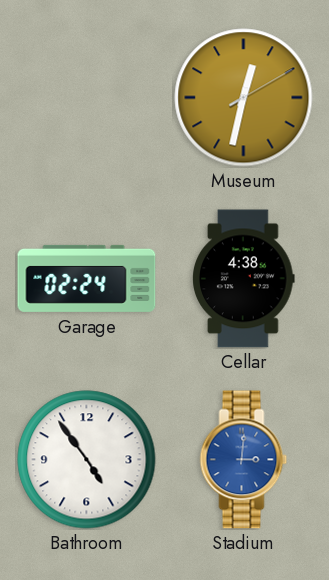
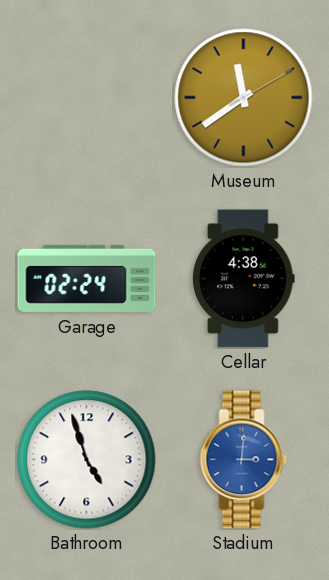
Museum: 12:32 -> 11:39
Bathroom: 4:54 -> 4:57
